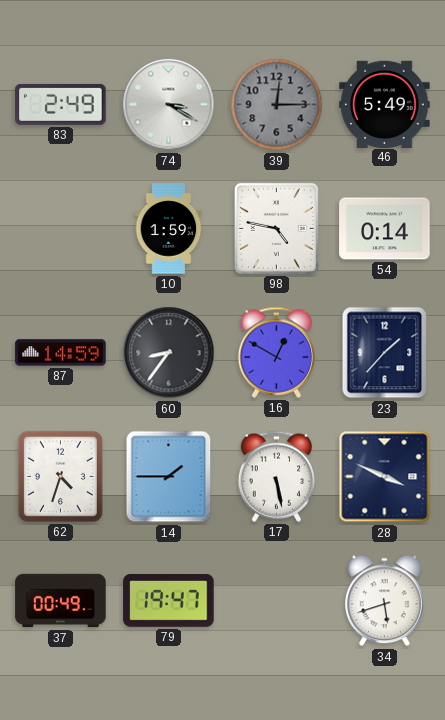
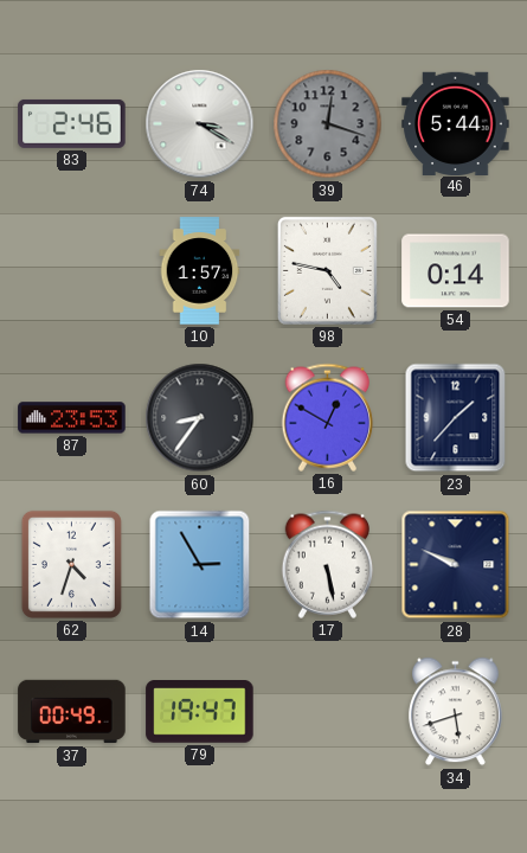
83: 2:49 -> 2:46
39: 12:15 -> 12:18
46: 5:49 -> 5:44
10: 1:59 -> 1:57
87: 14:59 -> 23:53
14: 1:45 -> 2:55
28: 3:49 -> 9:49
